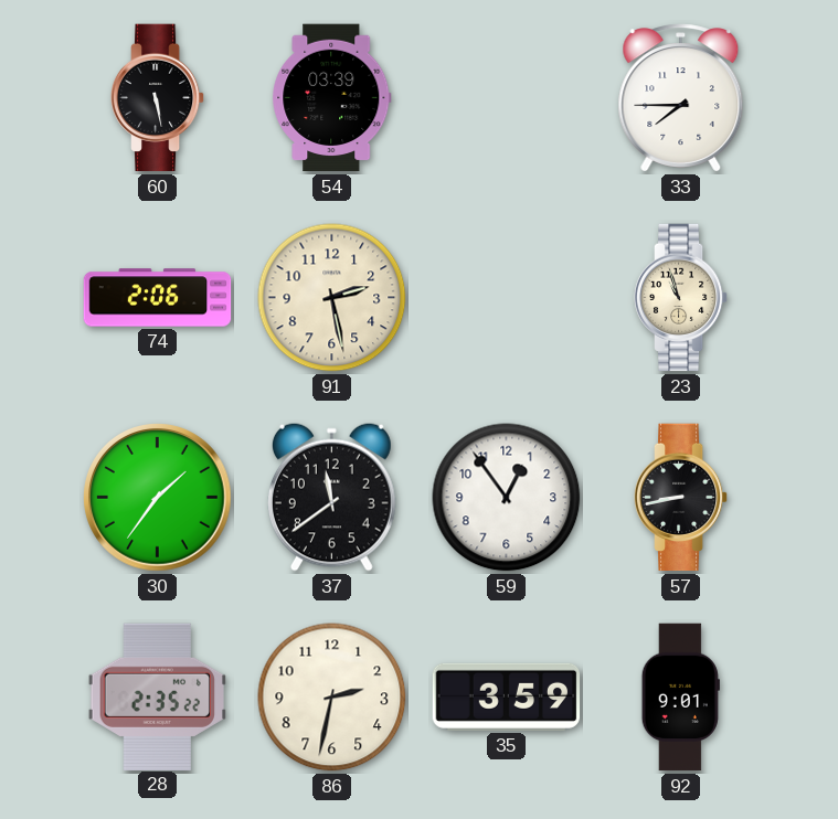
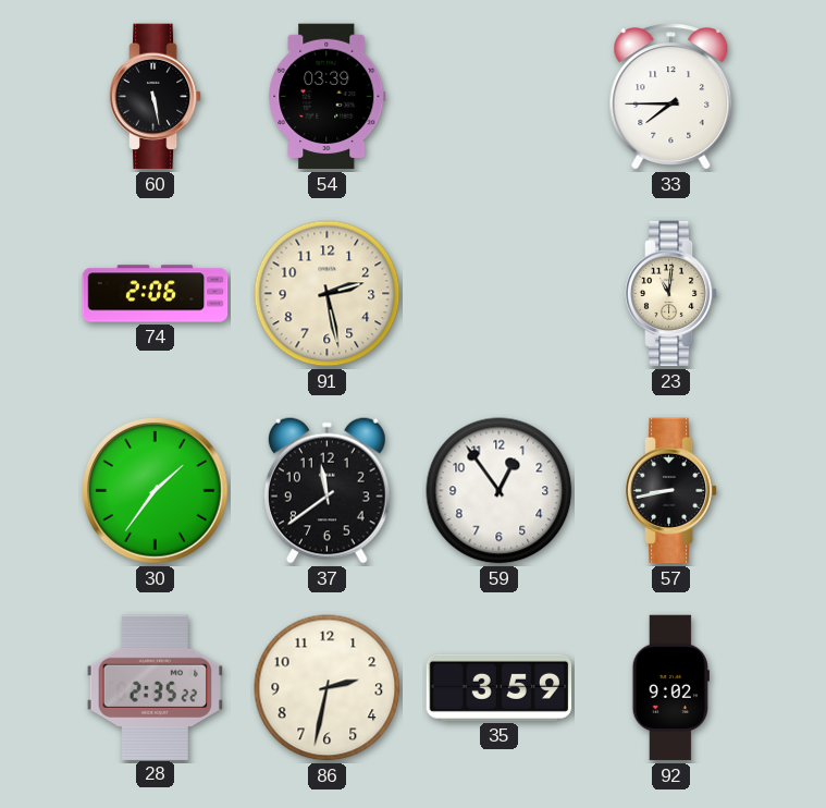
23: 10:57 -> 11:01
92: 9:01 -> 9:02
